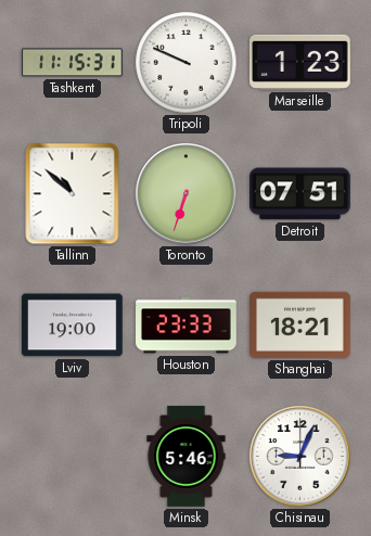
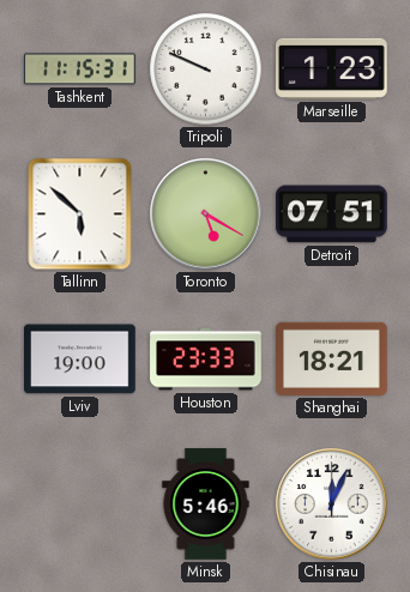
Tallinn: 10:52 -> 5:52
Toronto: 6:33 -> 5:20
Chisinau: 9:04 -> 12:04
